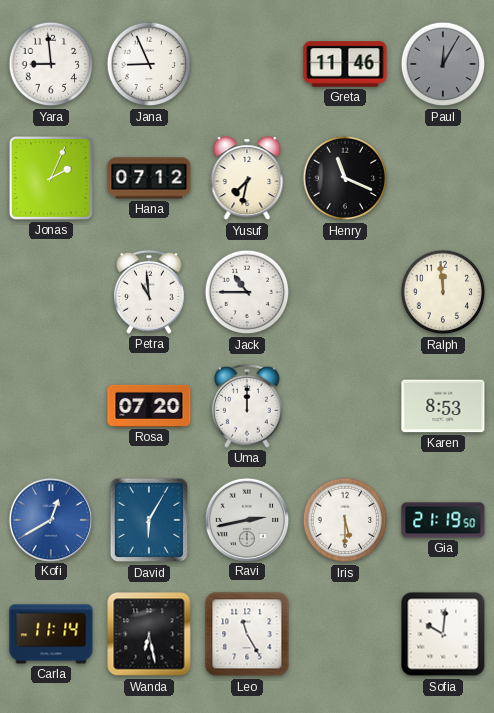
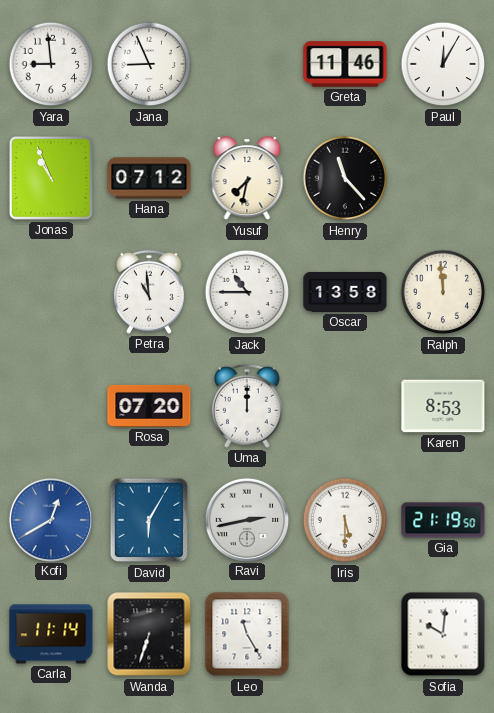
Paul dial: grey -> white
Jonas: 2:04 -> 10:56
Henry: 11:19 -> 11:23
Oscar: none -> 13:58
Wanda: 6:28 -> 6:33
